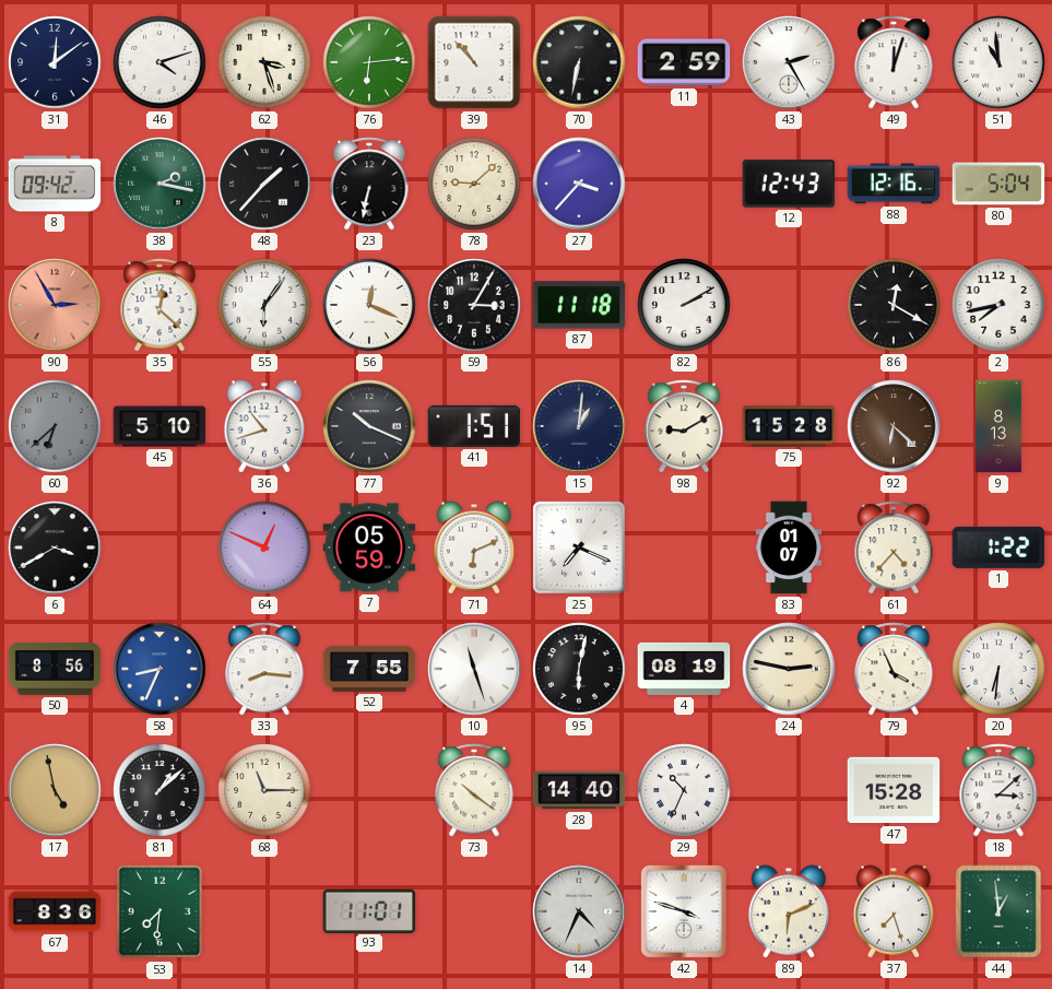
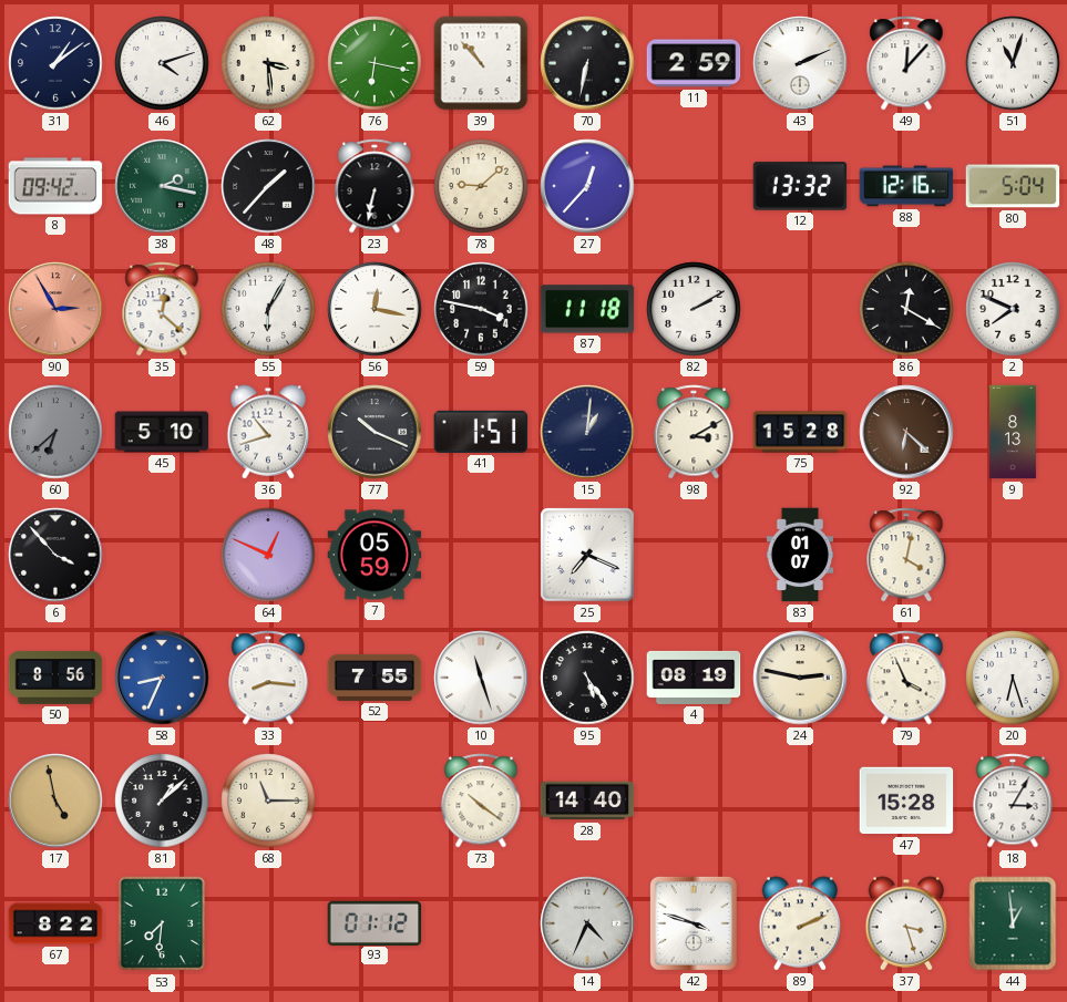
31: 12:09 -> 1:09
62: 3:27 -> 3:29
76: 6:14 -> 6:17
43: 2:25 -> 2:11
49: 12:03 -> 12:07
51: 10:59 -> 11:03
27: 3:37 -> 12:37
12: 12:43 -> 13:32
55: 6:06 -> 6:05
56: 12:19 -> 12:17
59: 3:05 -> 3:47
2: 7:43 -> 7:49
98: 9:10 -> 3:10
6: 3:40 -> 3:53
71: 6:11 -> none
61: 4:37 -> 4:02
1: 1:22 -> none
95: 6:02 -> 5:24
20: 6:31 -> 6:27
29: 10:34 -> none
18: 3:08 -> 3:05
67: 8:36 -> 8:22
93: 11:01 -> 01:12
89: 6:11 -> 2:11
37: 7:27 -> 3:27
